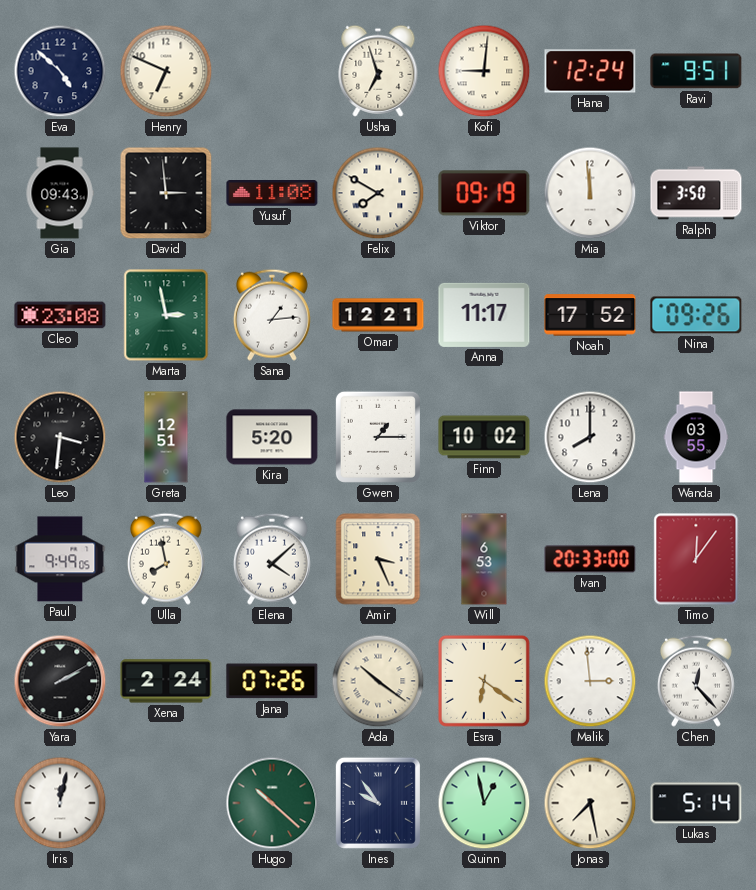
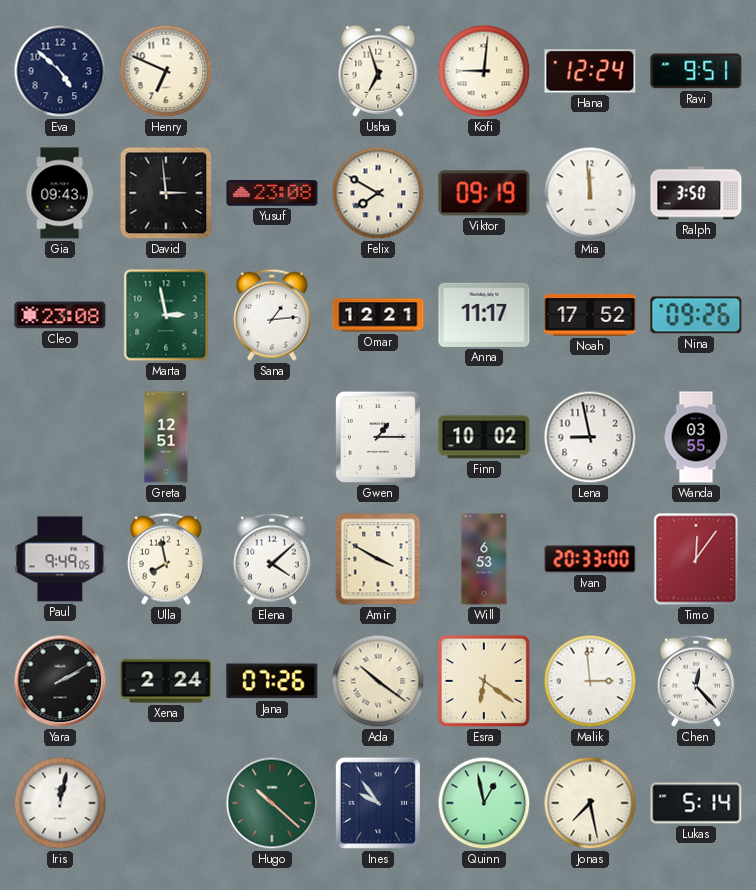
Yusuf: 11:08 -> 23:08
Leo: 3:31 -> none
Kira: 5:20 -> none
Lena: 8:00 -> 8:58
Amir: 3:26 -> 3:50
